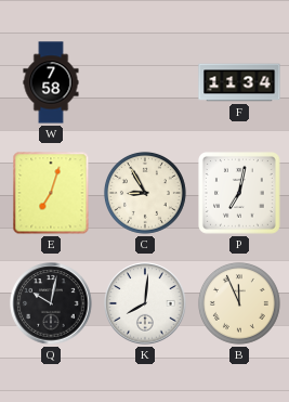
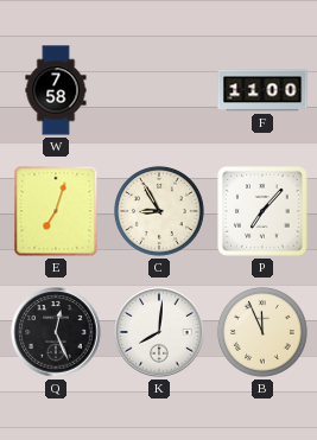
F: 11:34 -> 11:00
P: 7:02 -> 7:07
Q: 10:02 -> 12:26
